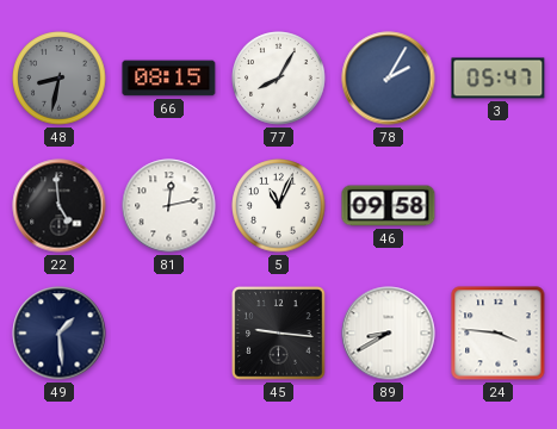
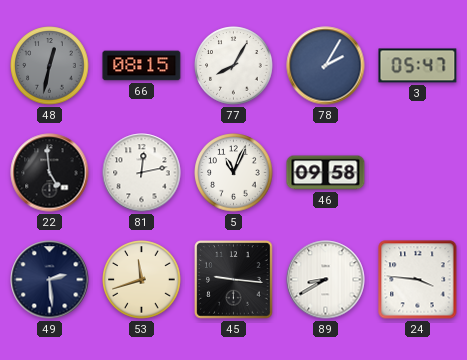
48: 8:32 -> 12:32
49: 1:29 -> 2:29
53: none -> 11:42
